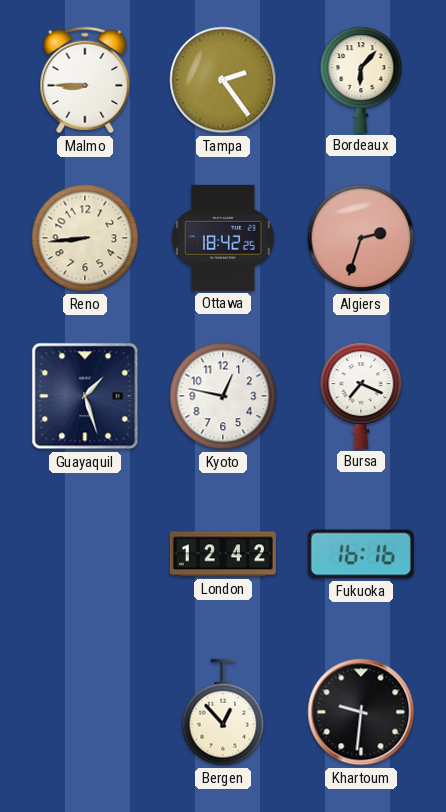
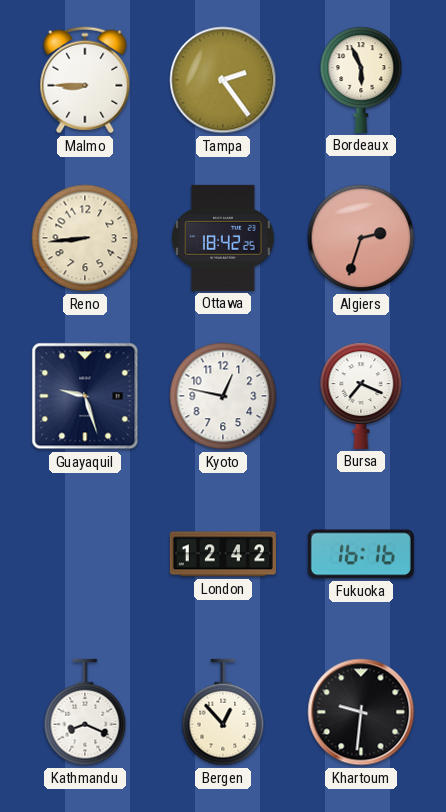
Bordeaux: 6:07 -> 5:56
Guayaquil: 1:27 -> 9:27
Kathmandu: none -> 8:19
